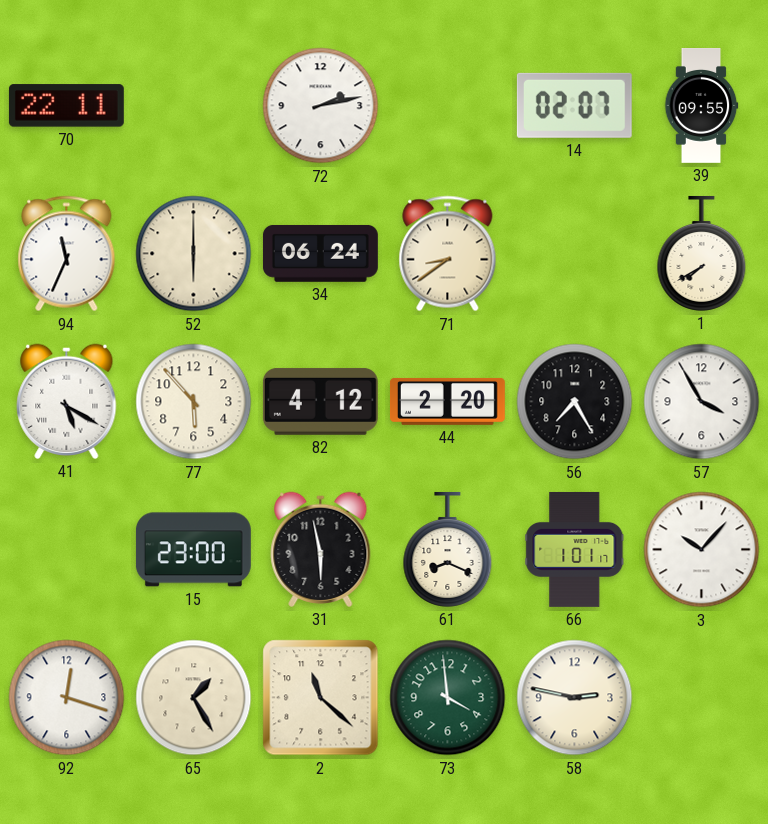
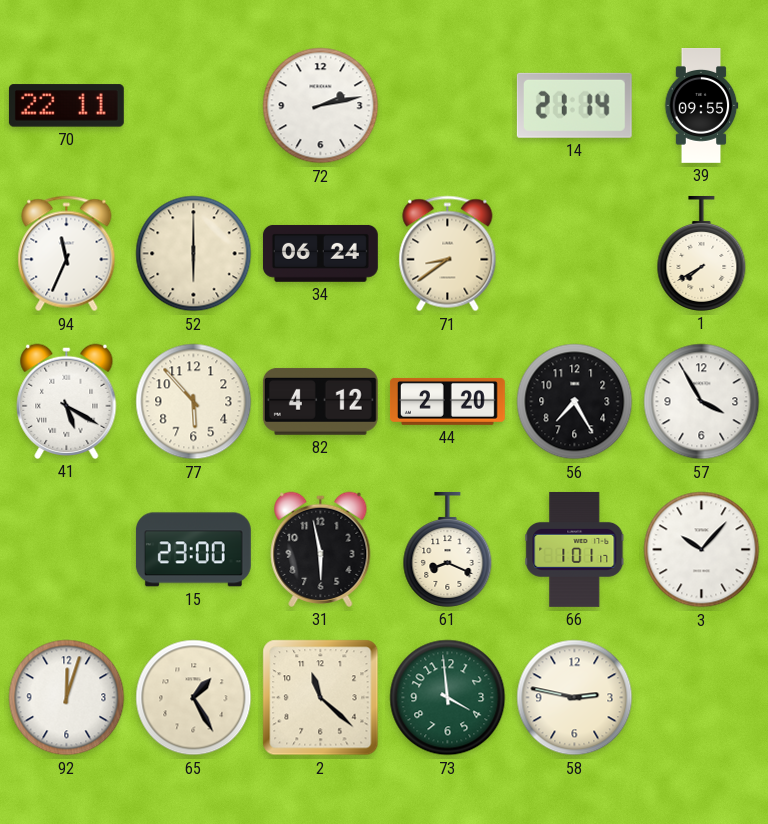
14: 02:07 -> 21:14
92: 12:18 -> 12:03
